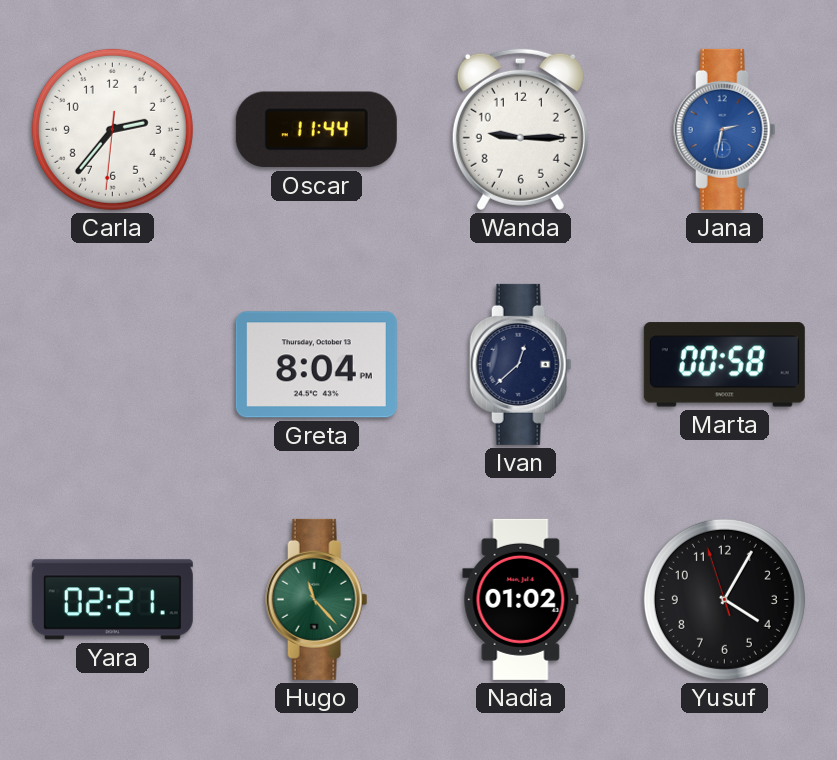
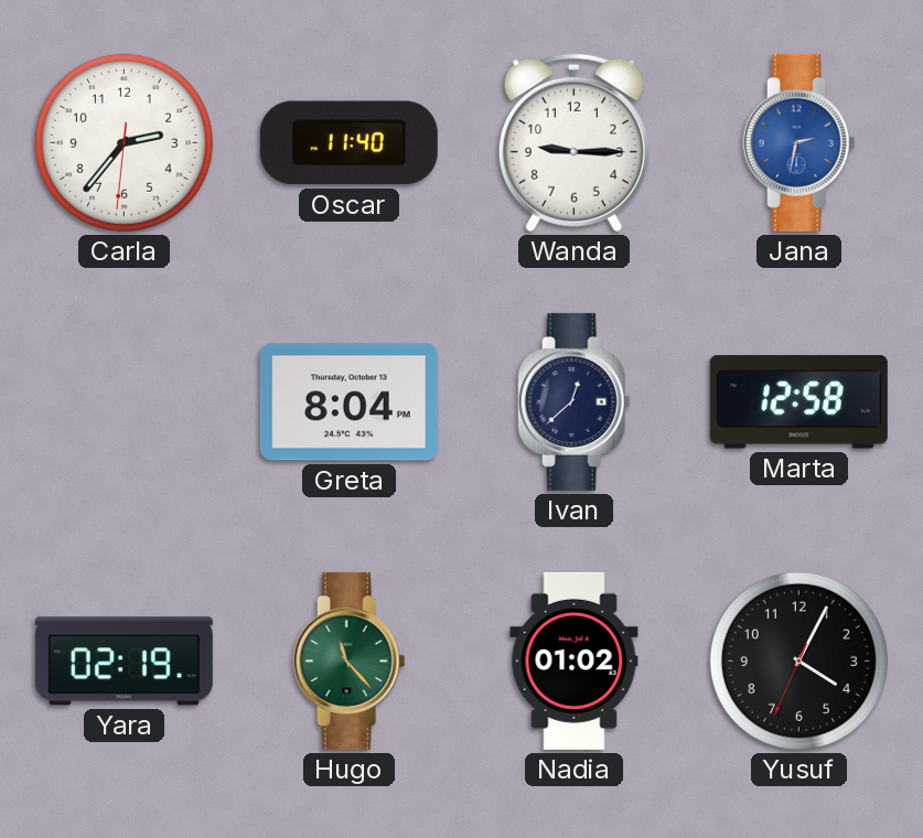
Oscar: 11:44 -> 11:40
Marta: 00:58 -> 12:58
Yara: 02:21 -> 02:19
Yusuf: 4:04:57 -> 4:04:34
